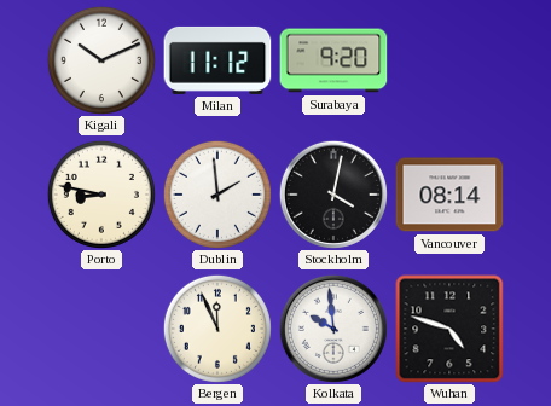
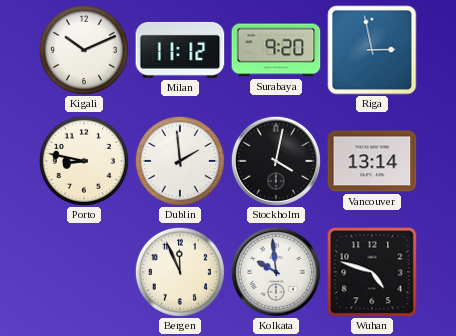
Riga: none -> 2:58
Vancouver: 08:14 -> 13:14
